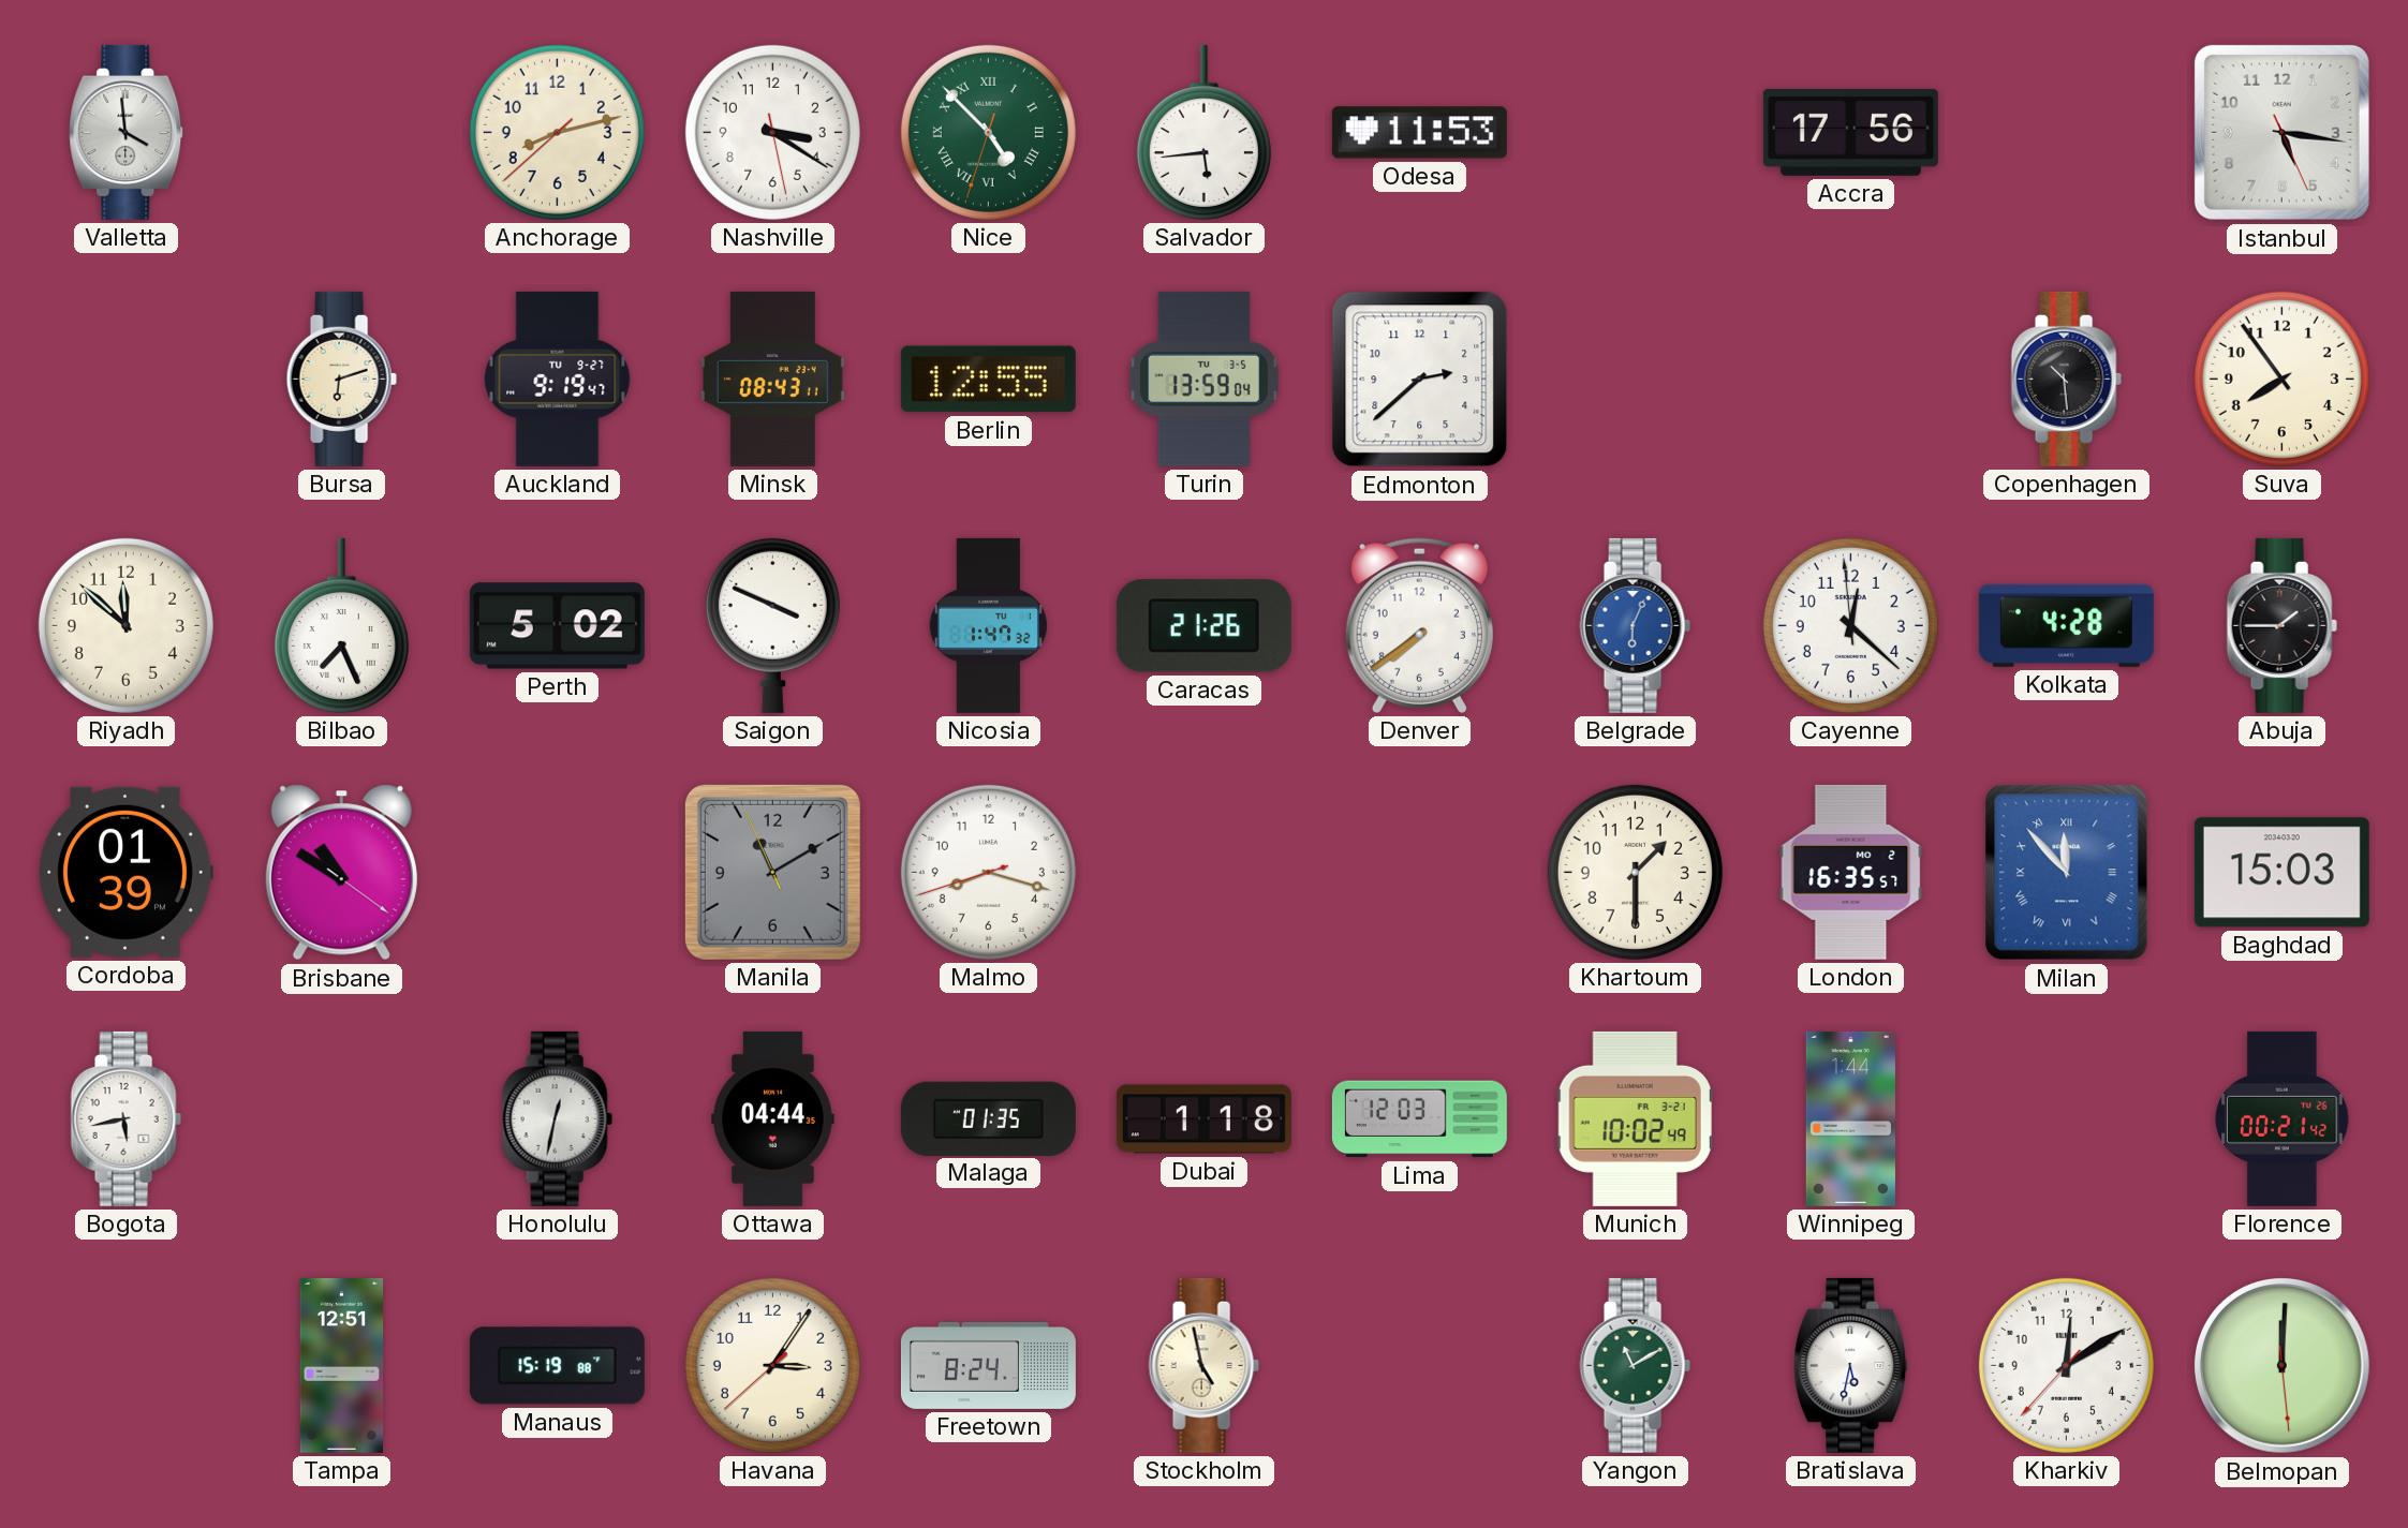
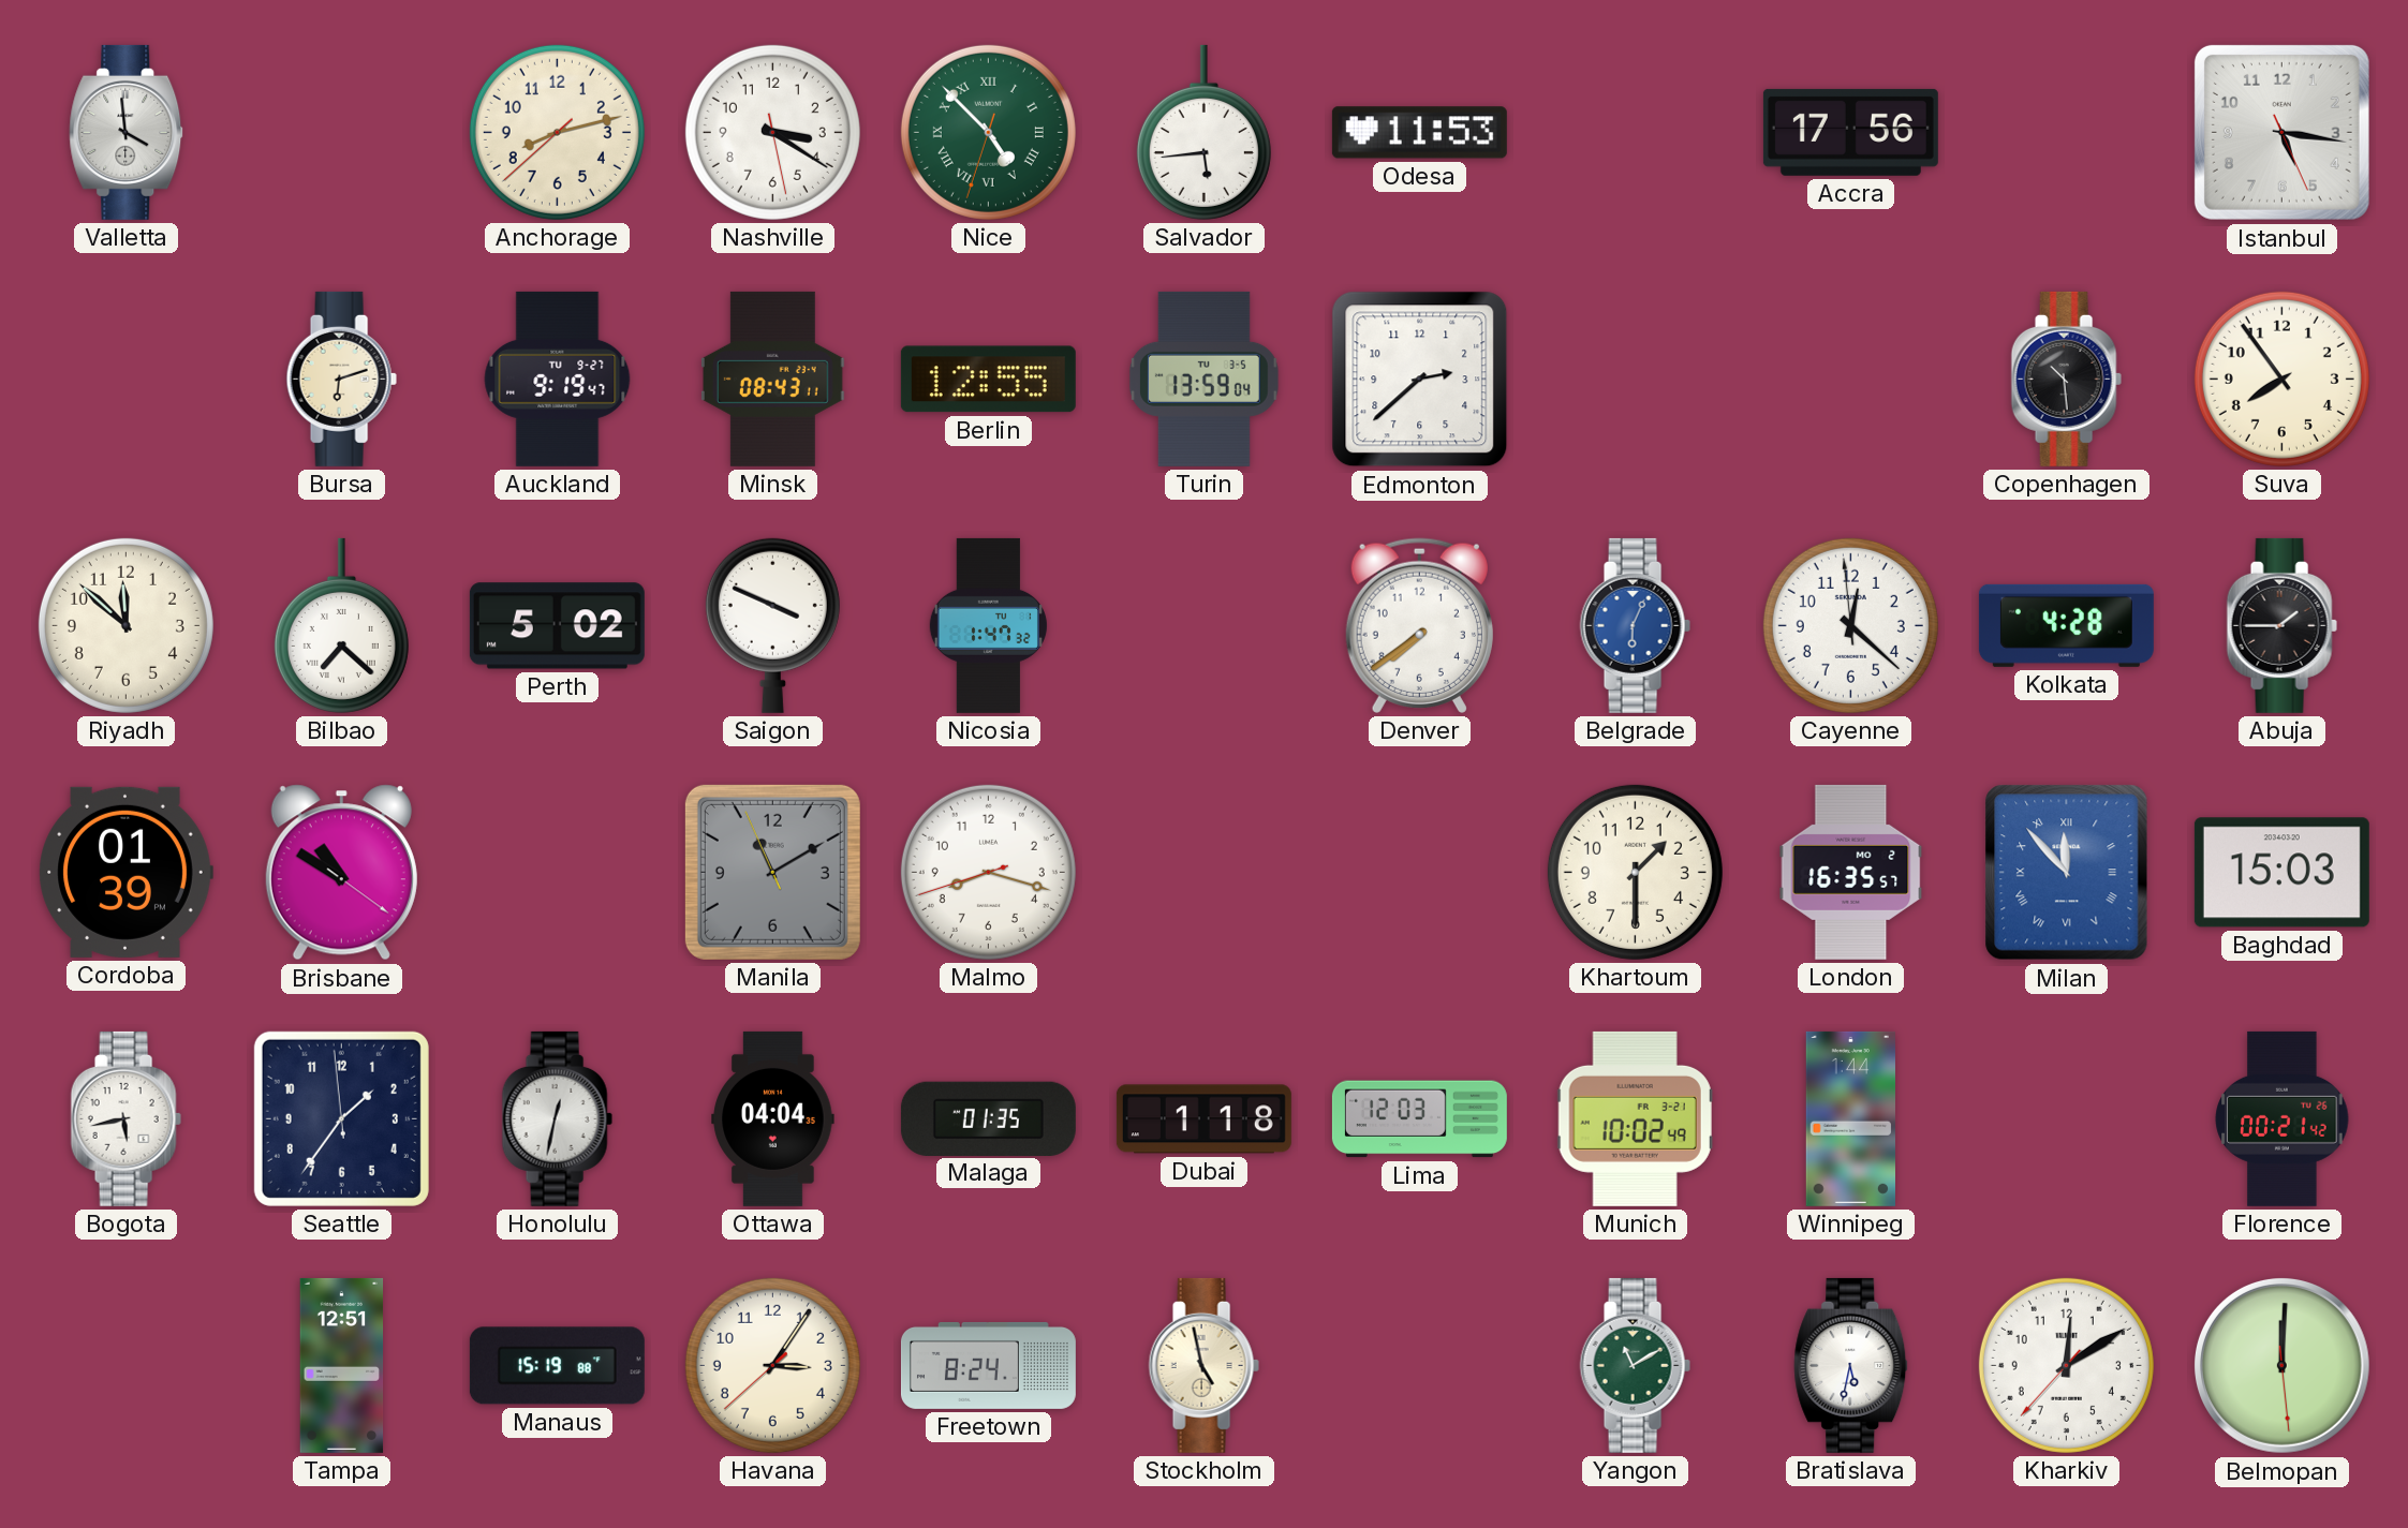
Bilbao: 7:26 -> 7:22
Caracas: 21:26 -> none
Seattle: none -> 1:35
Ottawa: 04:44 -> 04:04
